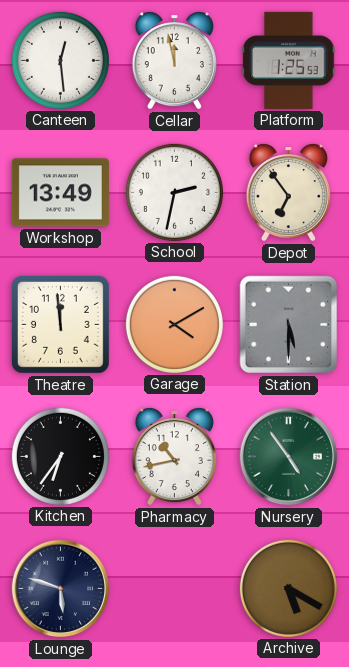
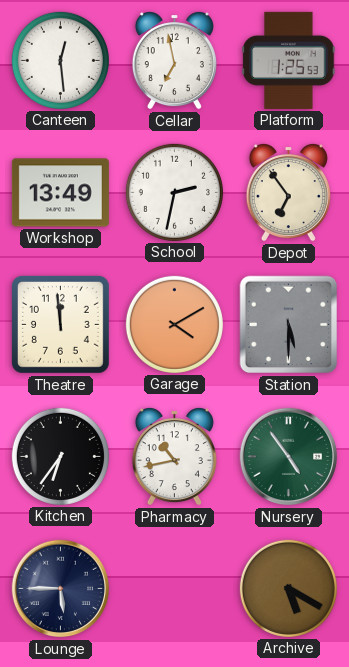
Cellar: 11:58 -> 6:58
Lounge: 5:48 -> 5:45
